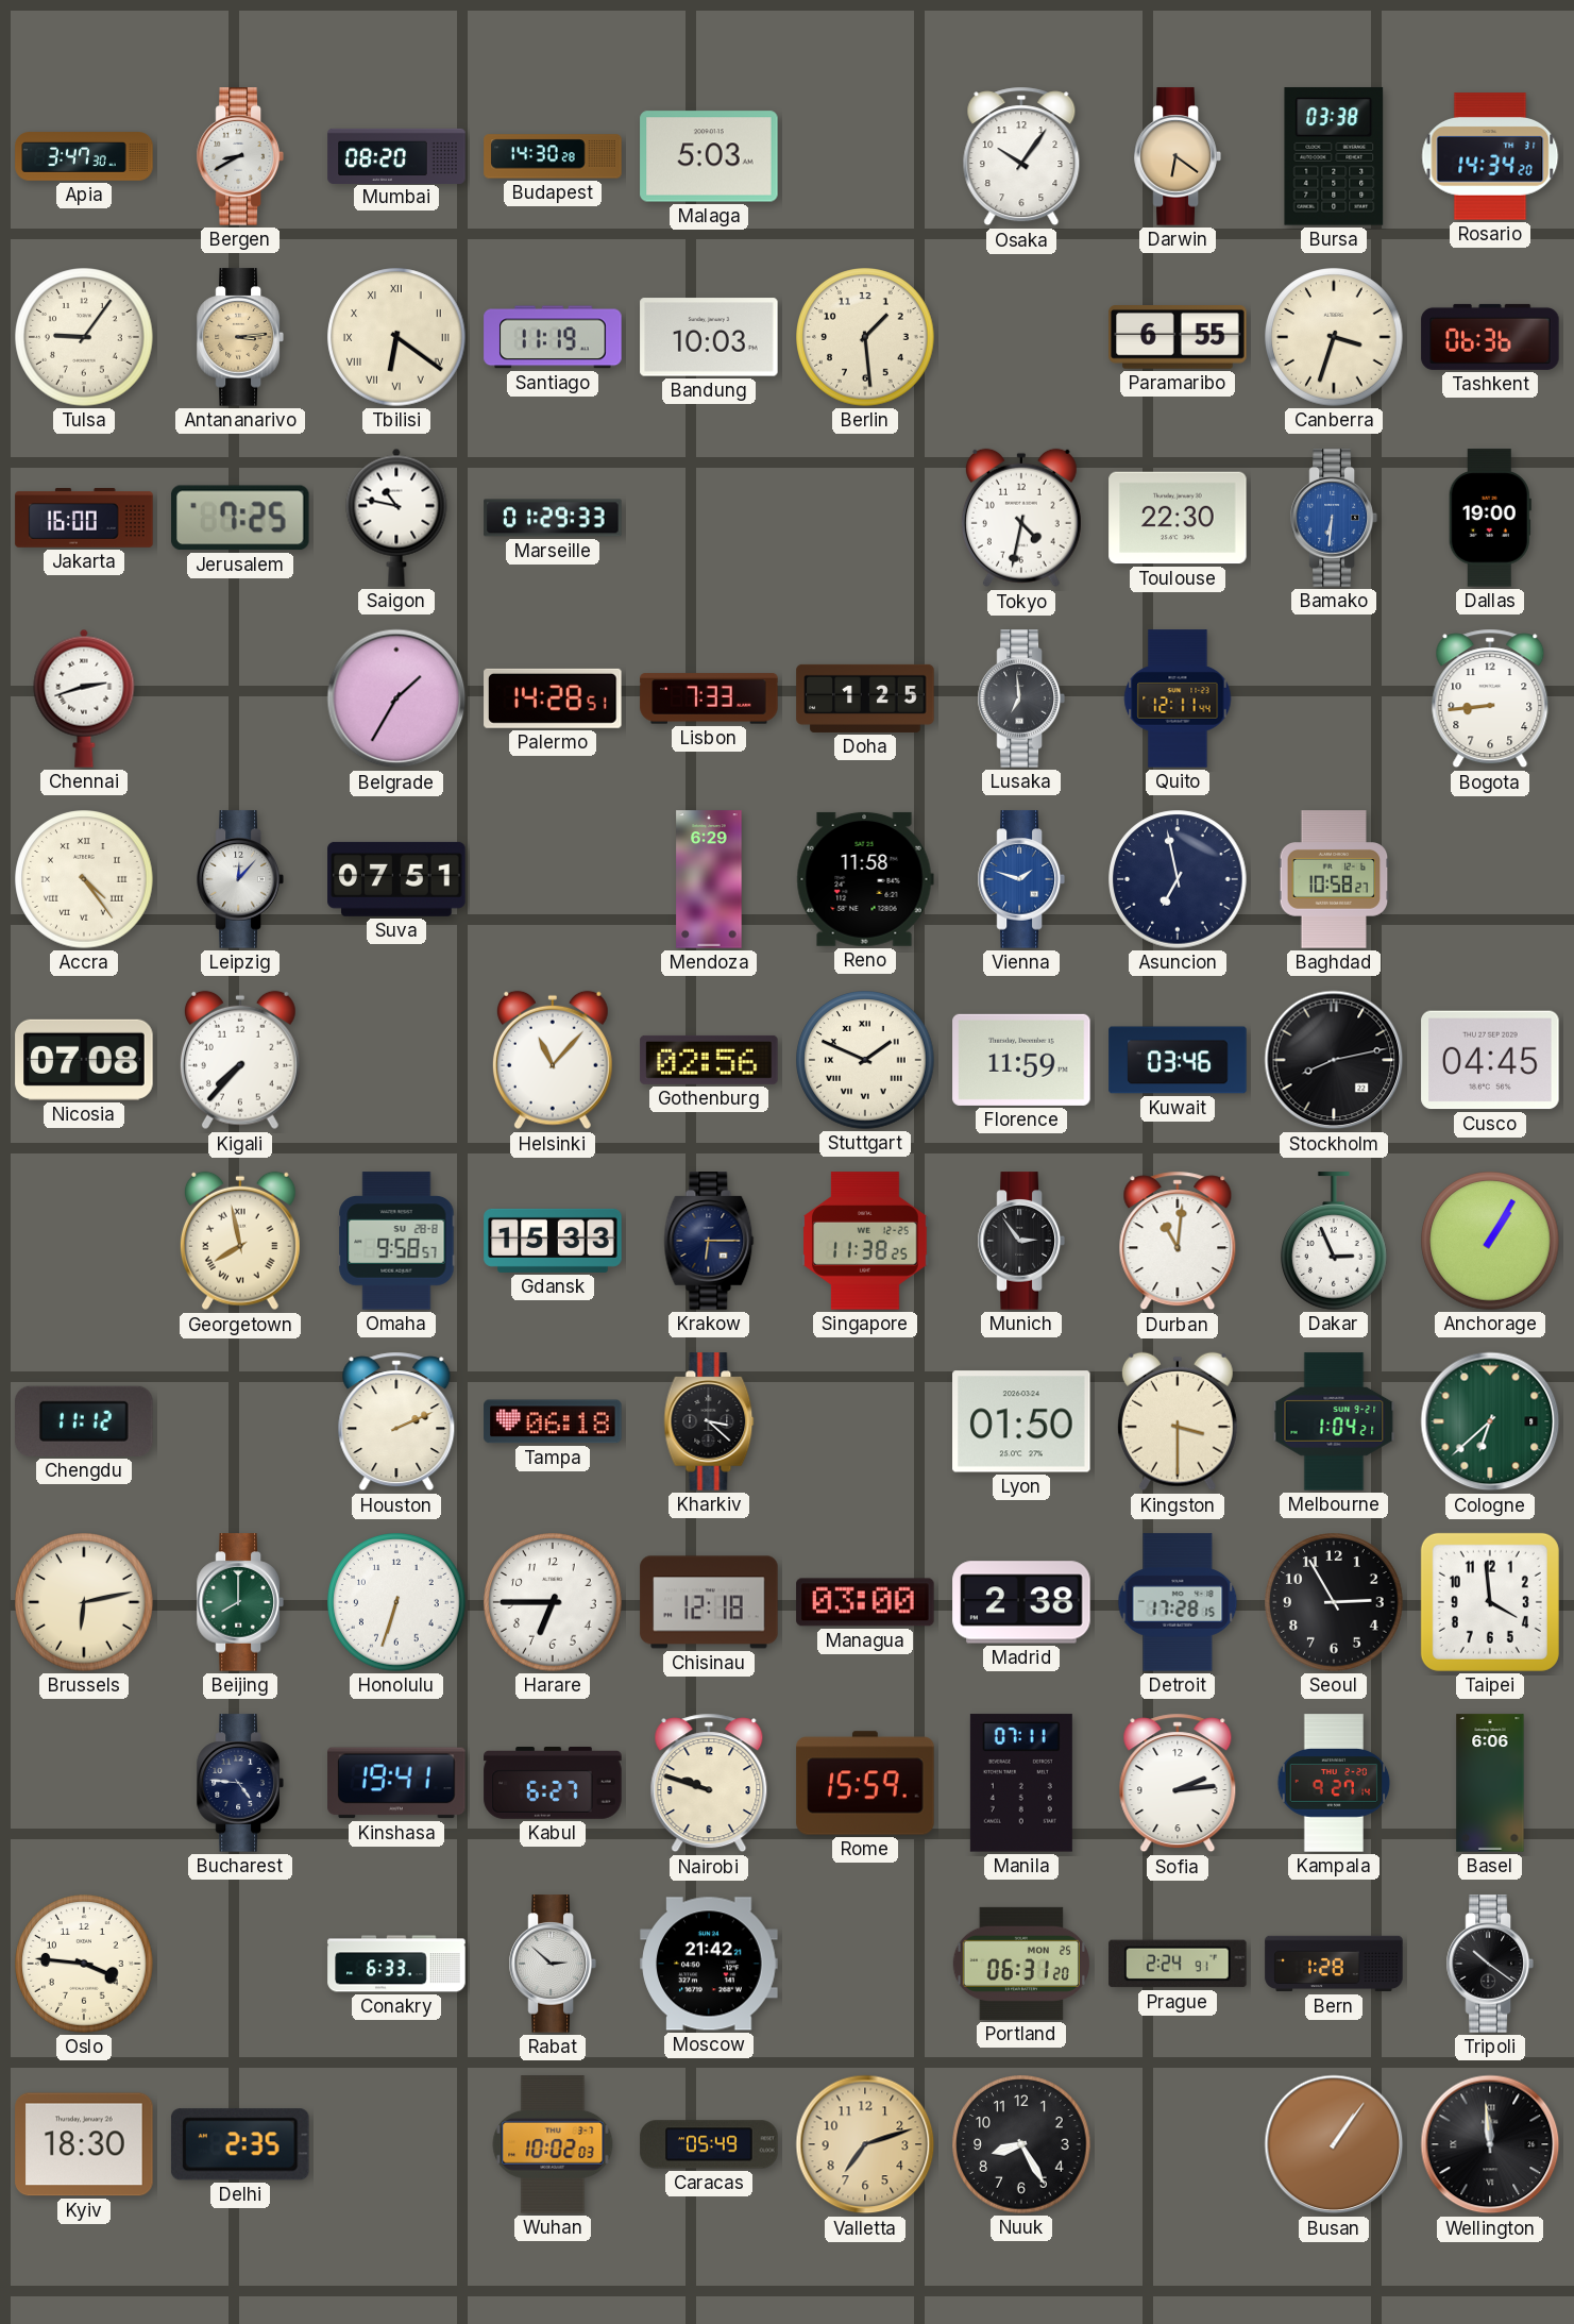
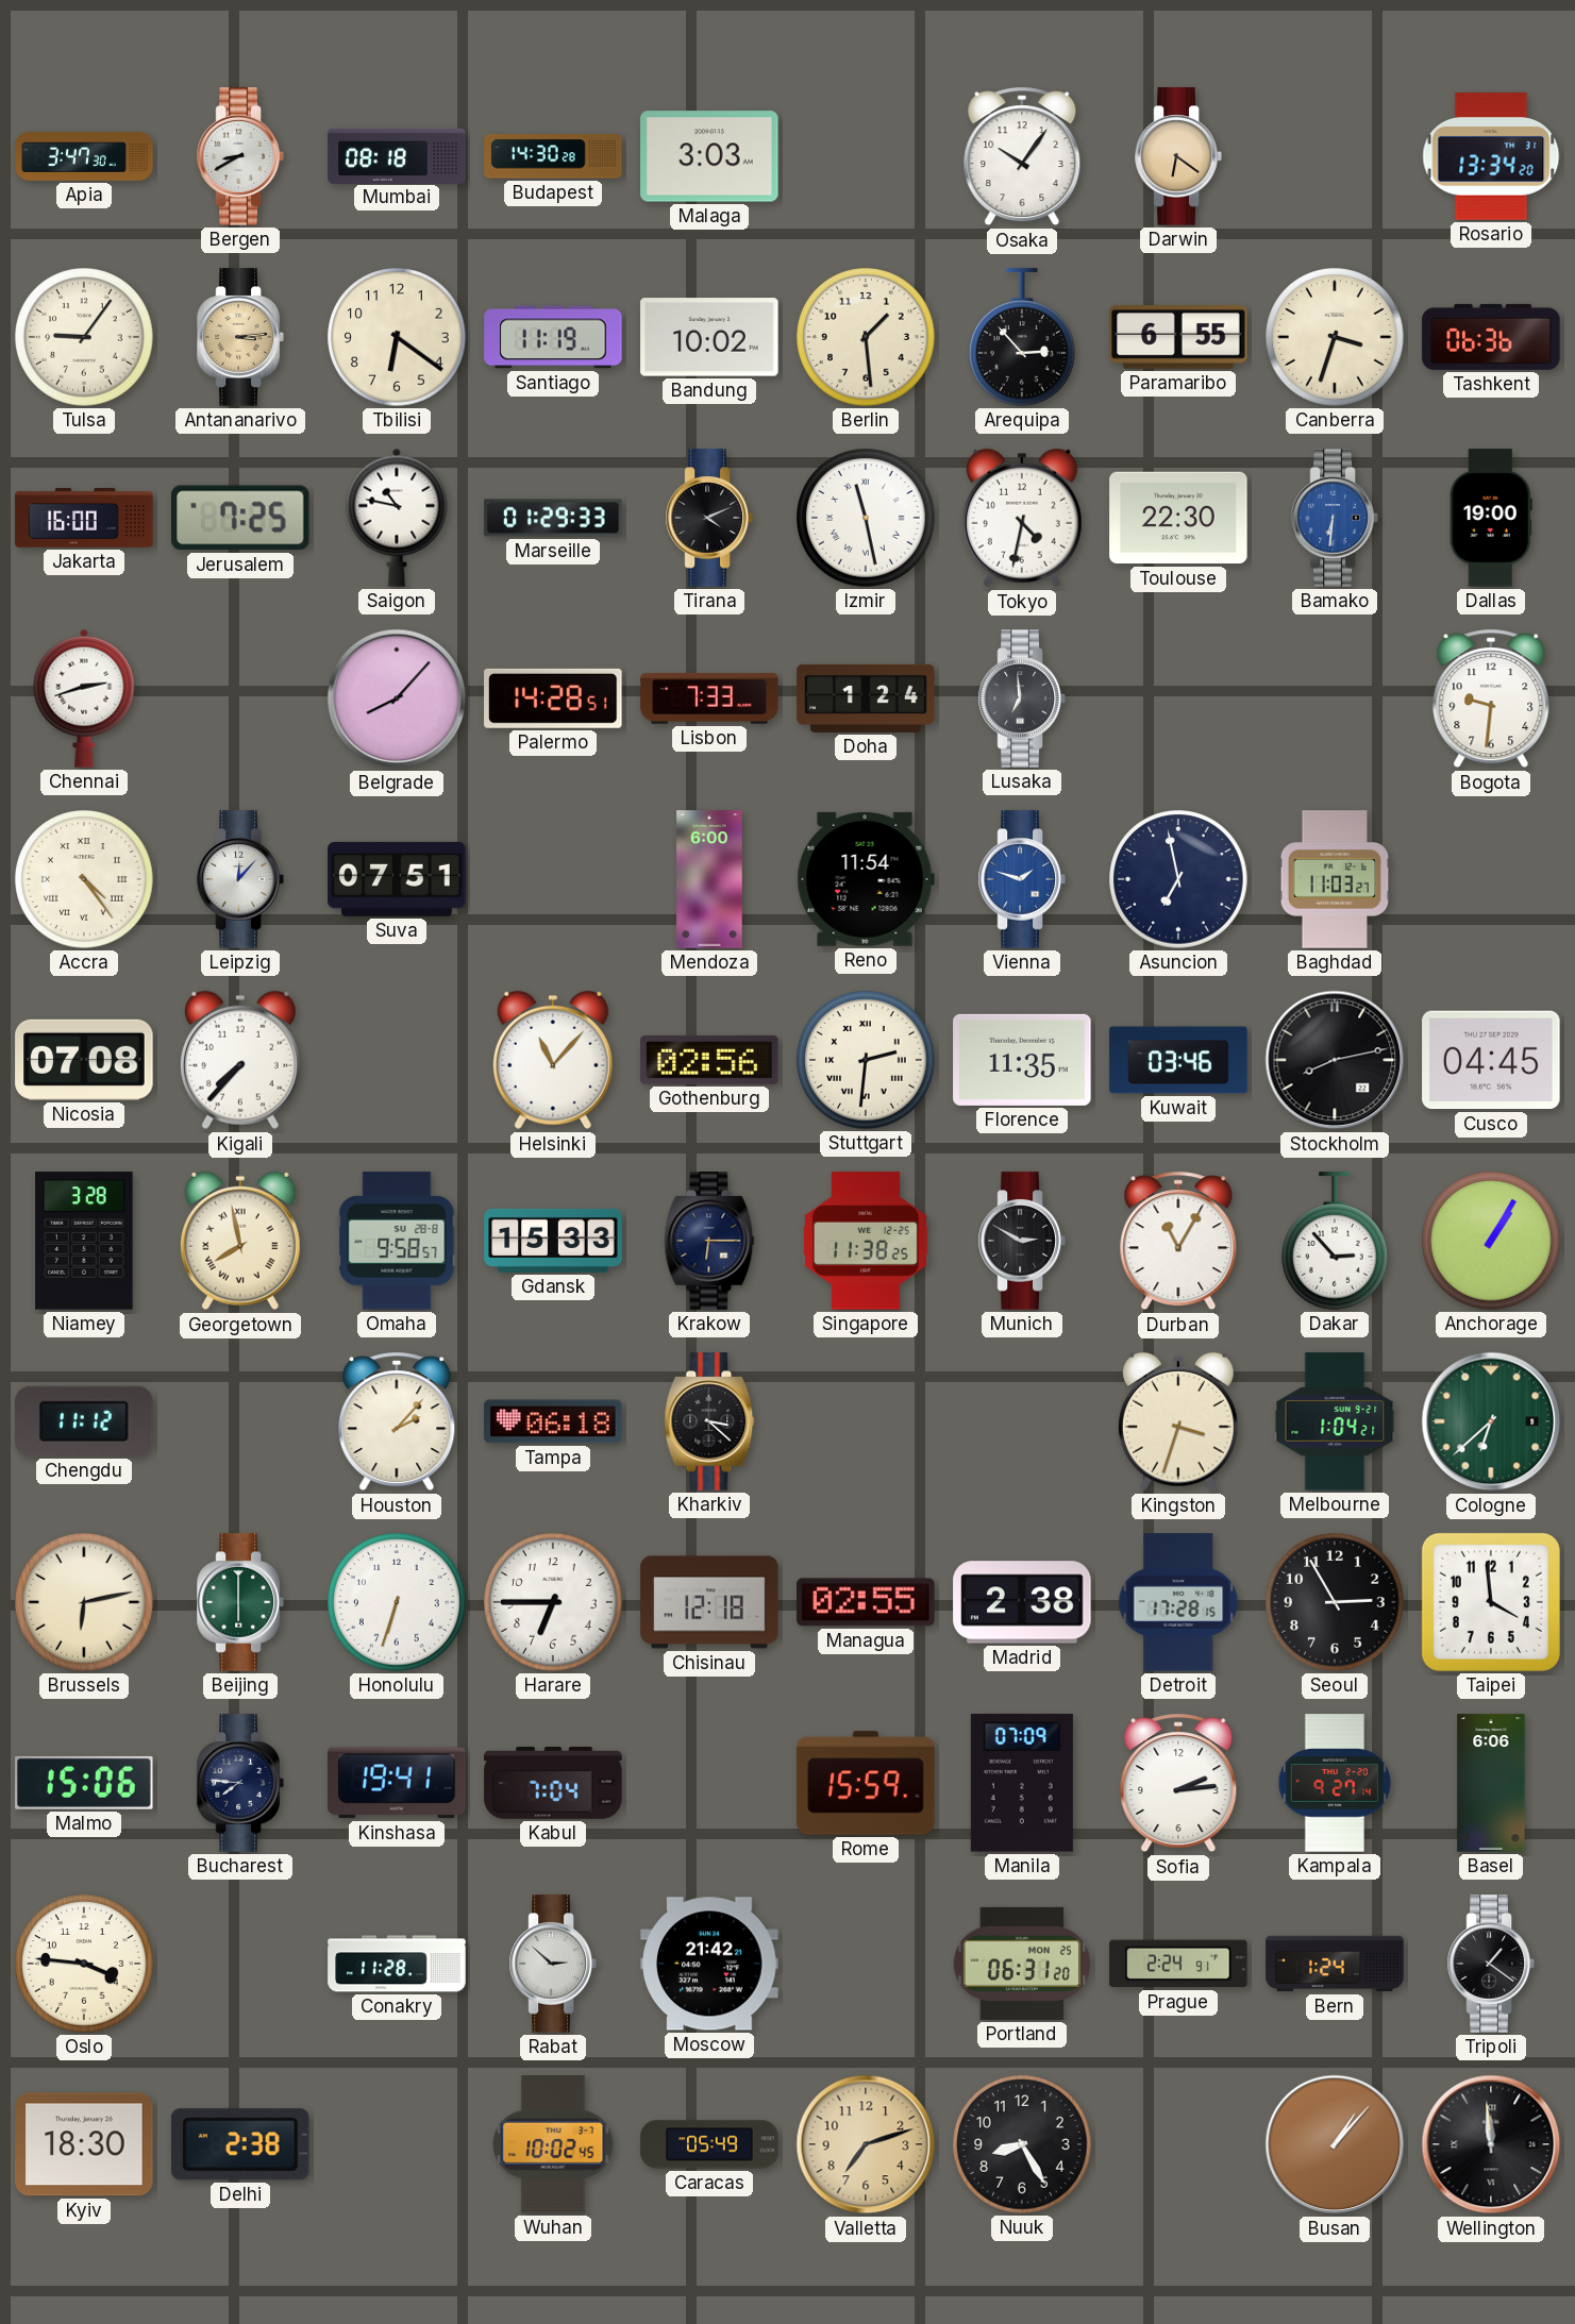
Mumbai: 08:20 -> 08:18
Malaga: 5:03 -> 3:03
Bursa: 03:38 -> none
Rosario: 14:34 -> 13:34
Tbilisi numerals: Roman -> Arabic
Bandung: 10:03 -> 10:02
Arequipa: none -> 2:53
Tirana: none -> 4:11
Izmir: none -> 11:28
Belgrade: 1:35 -> 8:07
Doha: 1:25 -> 1:24
Quito: 12:11 -> none
Bogota: 8:44 -> 9:31
Mendoza: 6:29 -> 6:00
Reno: 11:58 -> 11:54
Baghdad: 10:58 -> 11:03
Stuttgart: 1:49 -> 2:31
Florence: 11:59 -> 11:35
Niamey: none -> 3:28
Munich: 2:54 -> 2:50
Durban: 11:01 -> 11:05
Dakar: 2:56 -> 2:53
Houston: 2:11 -> 2:07
Lyon: 01:50 -> none
Kingston: 3:30 -> 3:33
Beijing: 8:00 -> 6:00
Managua: 03:00 -> 02:55
Malmo: none -> 15:06
Bucharest: 4:46 -> 7:46
Kabul: 6:27 -> 7:04
Nairobi: 9:48 -> none
Manila: 07:11 -> 07:09
Conakry: 6:33 -> 11:28
Bern: 1:28 -> 1:24
Tripoli: 10:21 -> 1:21
Delhi: 2:35 -> 2:38
Wuhan: 10:02:03 -> 10:02:45
Busan: 1:06 -> 1:07
